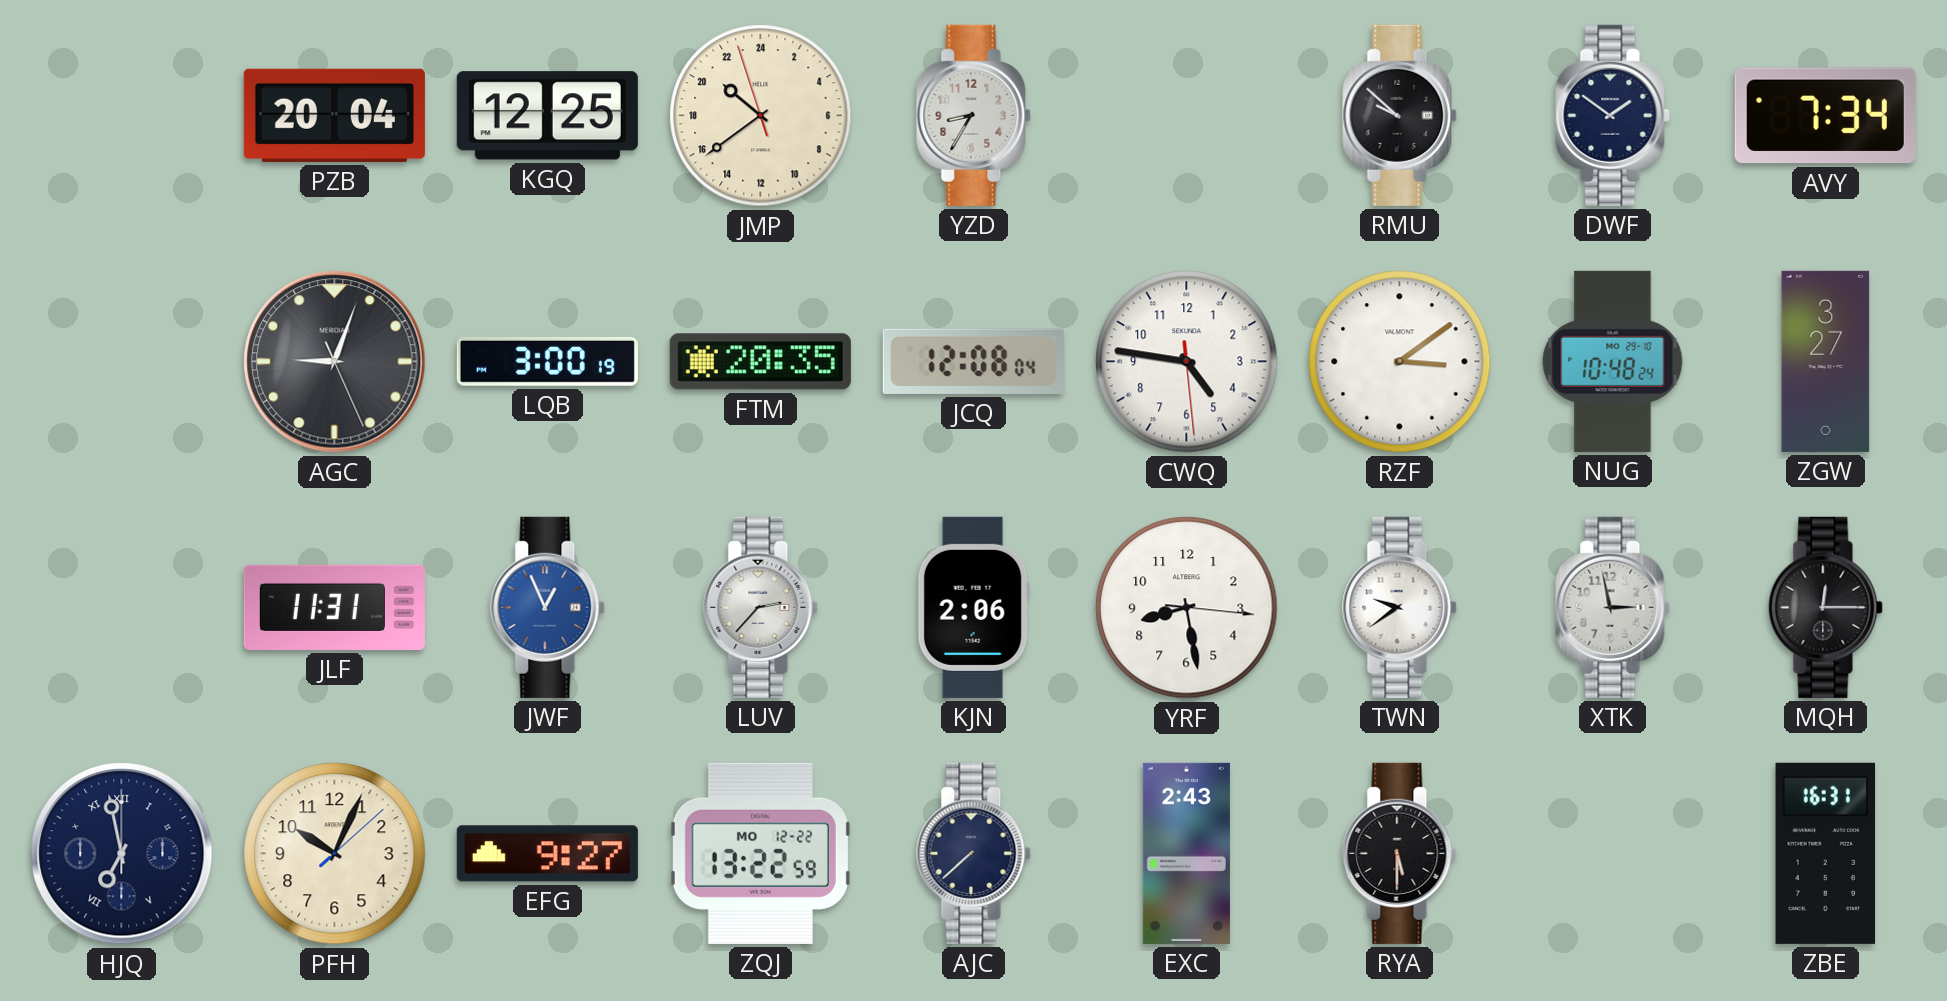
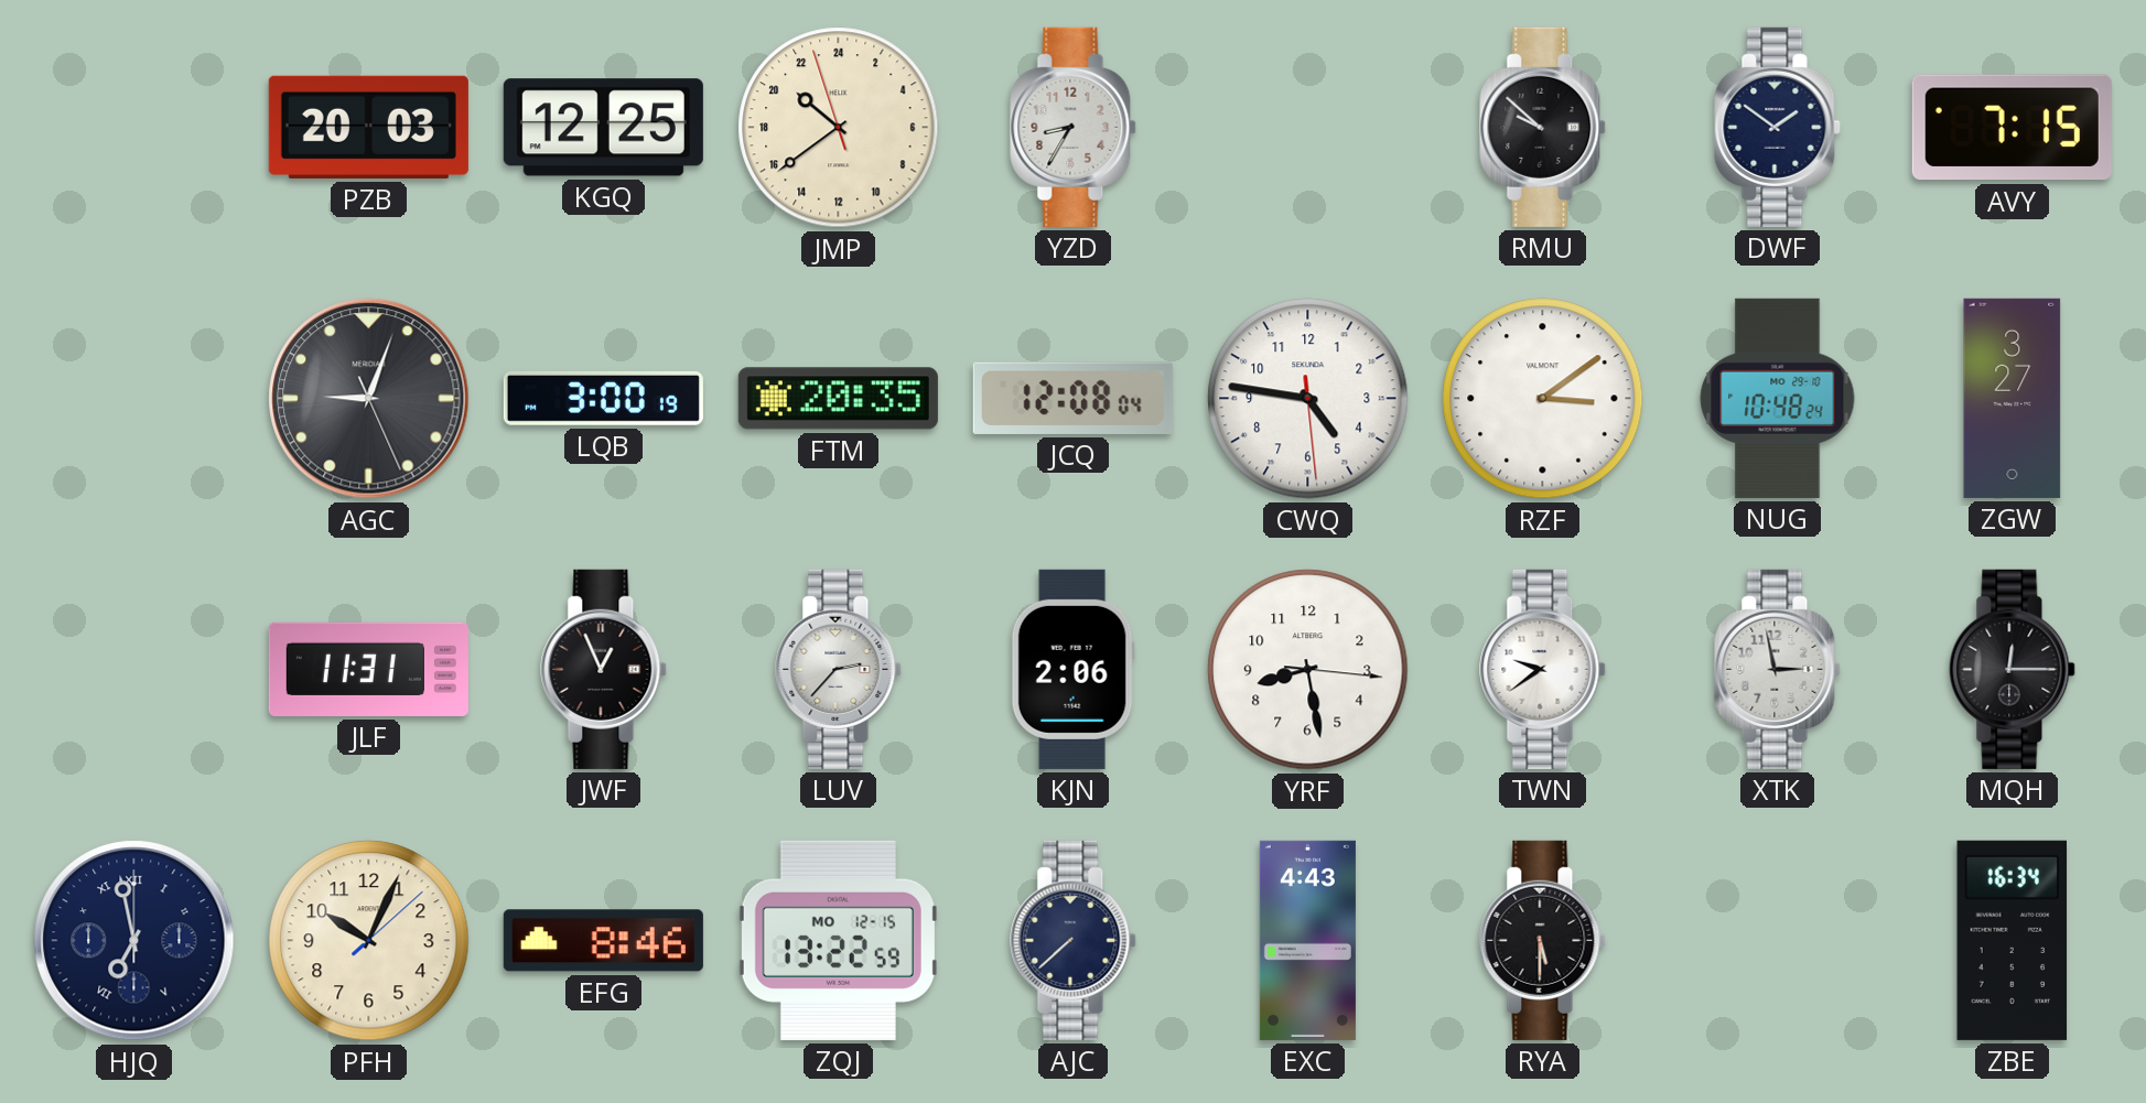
PZB: 20:04 -> 20:03
AVY: 7:34 -> 7:15
JWF dial: blue -> black
EFG: 9:27 -> 8:46
ZQJ date: MO 12-22 -> MO 12-15
EXC: 2:43 -> 4:43
ZBE: 16:31 -> 16:34
